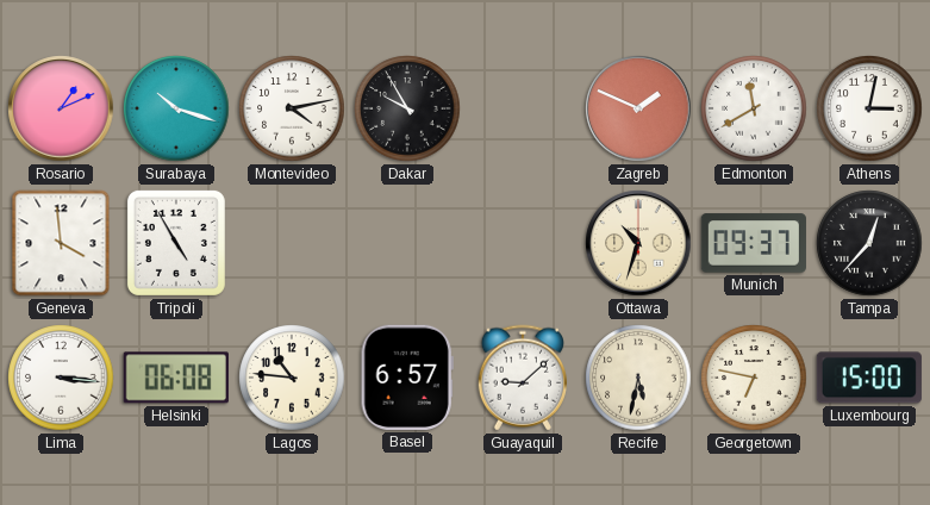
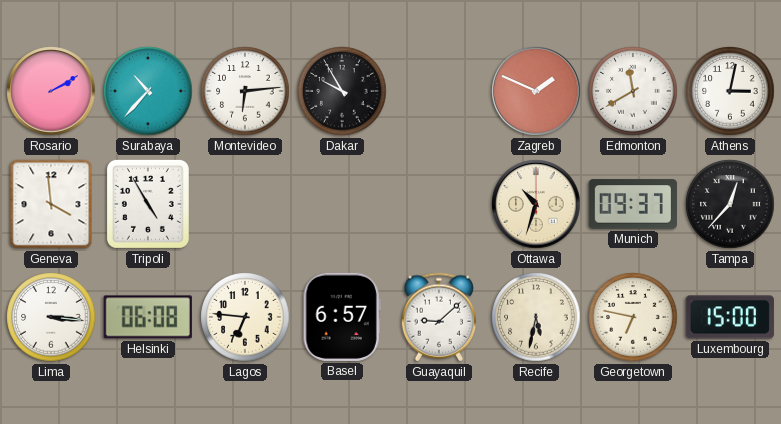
Rosario: 1:11 -> 2:10
Surabaya: 10:18 -> 10:37
Montevideo: 4:13 -> 6:14
Lagos: 10:46 -> 6:46
